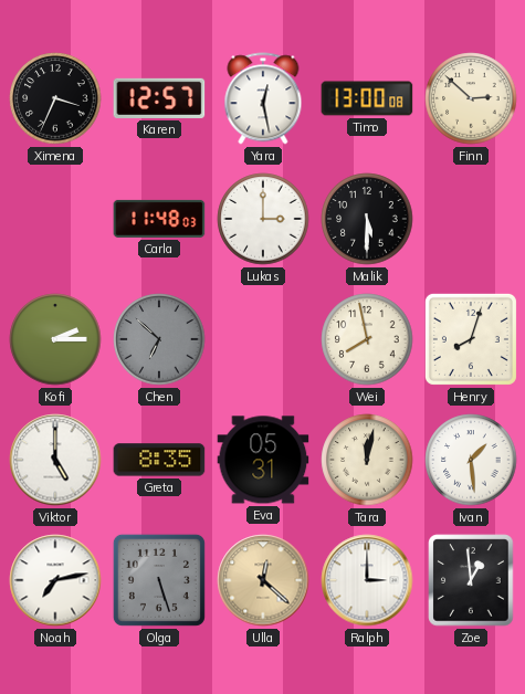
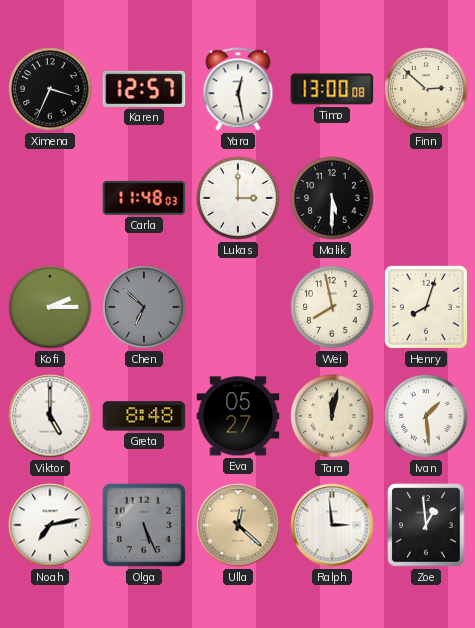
Greta: 8:35 -> 8:48
Eva: 05:31 -> 05:27
Olga: 5:27 -> 5:26
Ralph: 3:00 -> 2:59
